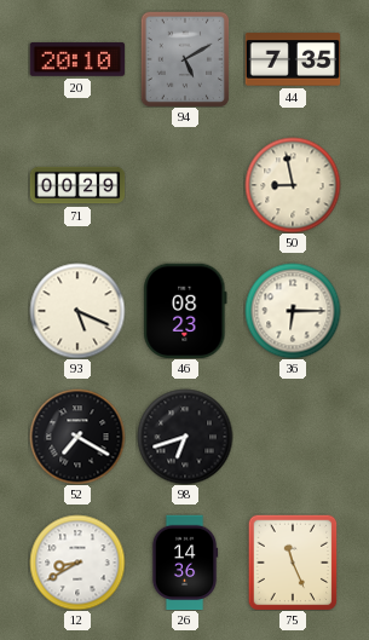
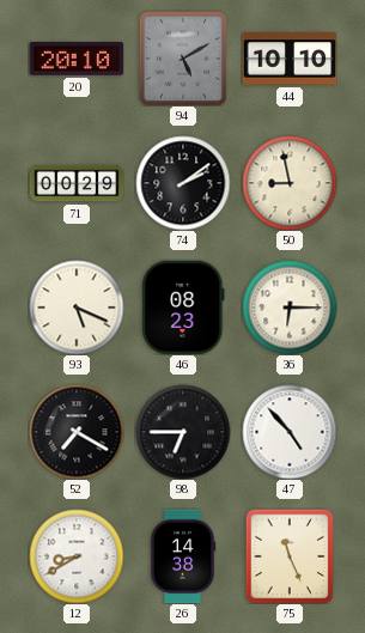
44: 7:35 -> 10:10
74: none -> 2:09
98: 6:42 -> 6:45
47: none -> 4:53
26: 14:36 -> 14:38
